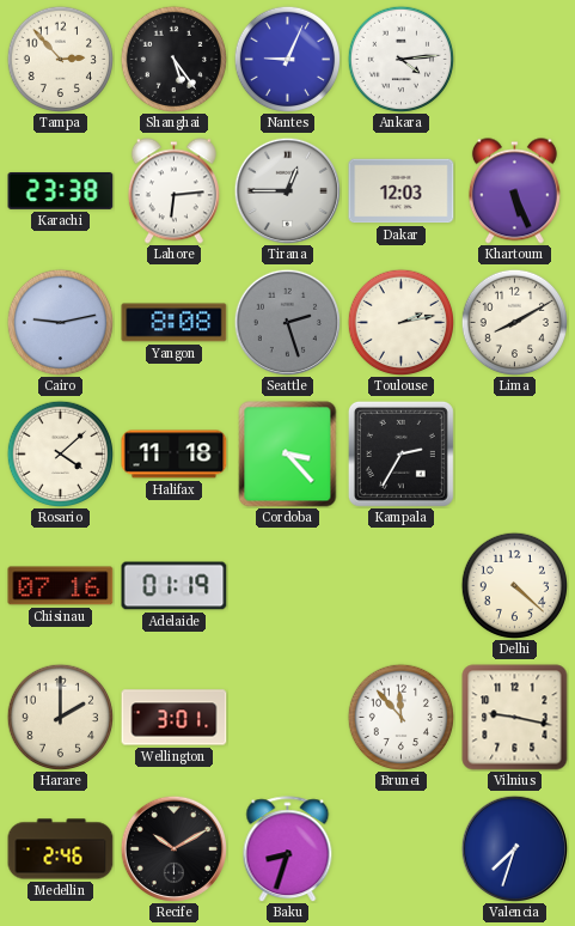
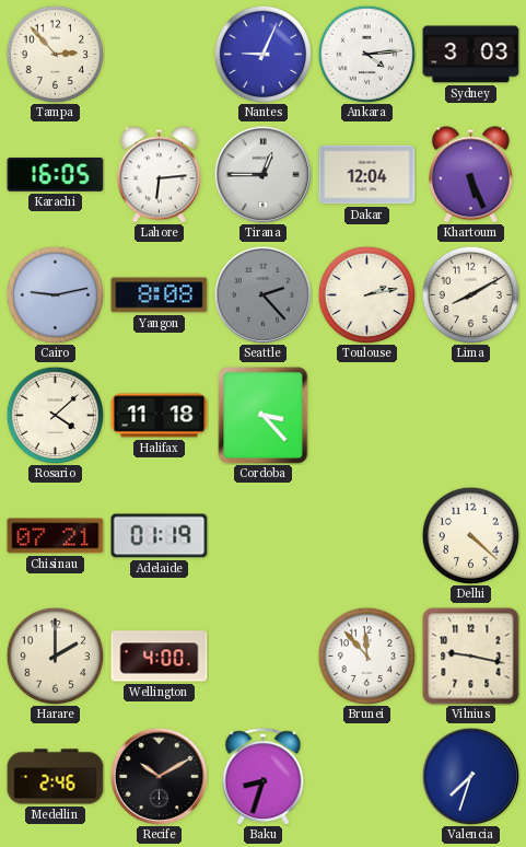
Shanghai: 5:24 -> none
Sydney: none -> 3:03
Karachi: 23:38 -> 16:05
Dakar: 12:03 -> 12:04
Seattle: 2:27 -> 2:23
Kampala: 2:35 -> none
Chisinau: 07:16 -> 07:21
Wellington: 3:01 -> 4:00
